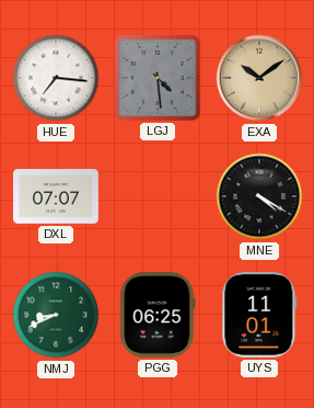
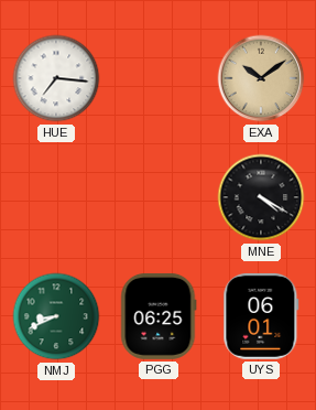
LGJ: 4:29 -> none
DXL: 07:07 -> none
UYS: 11:01 -> 06:01
